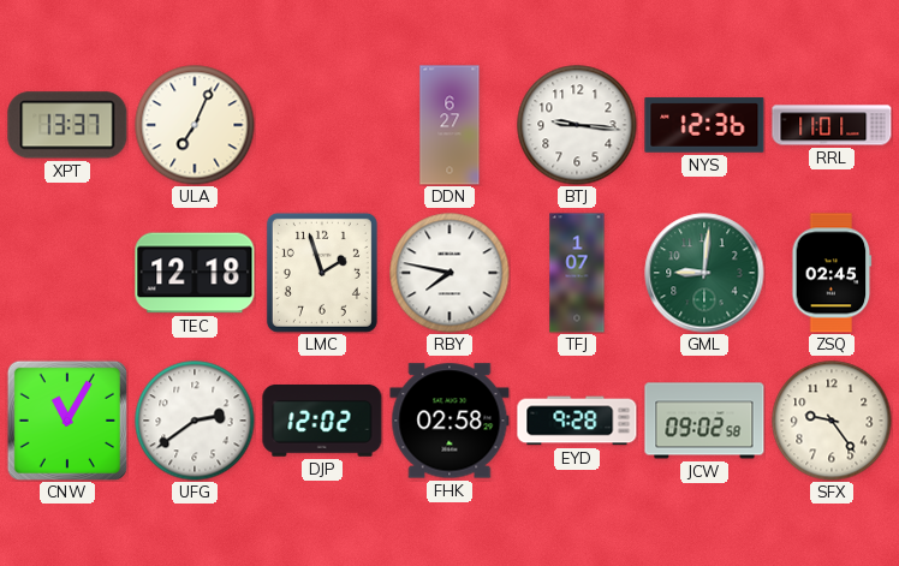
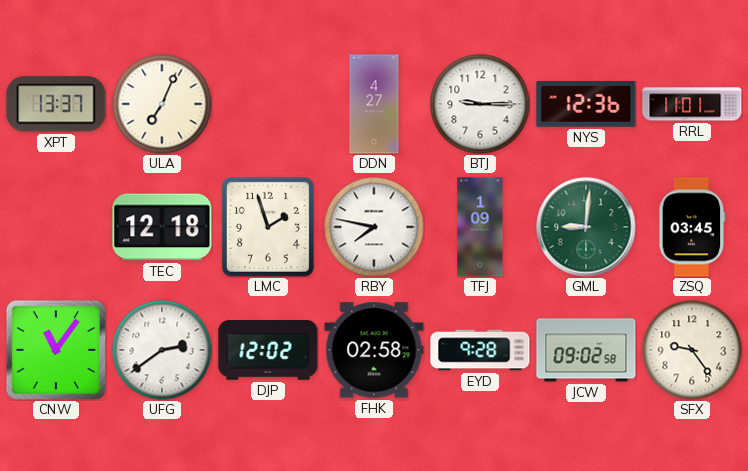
DDN: 6:27 -> 4:27
BTJ: 9:16 -> 9:15
TFJ: 1:07 -> 1:09
ZSQ: 02:45 -> 03:45
CNW: 11:05 -> 11:06
